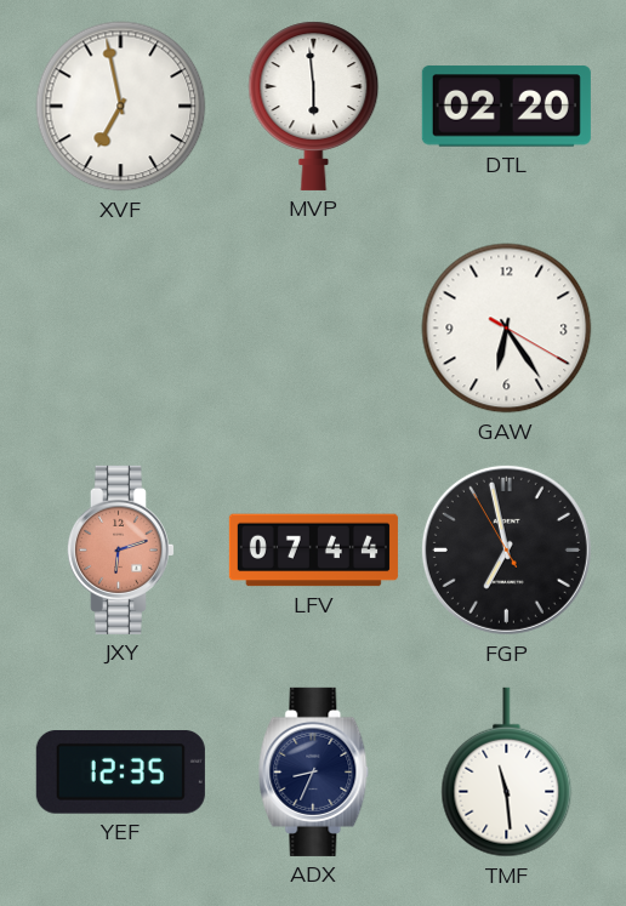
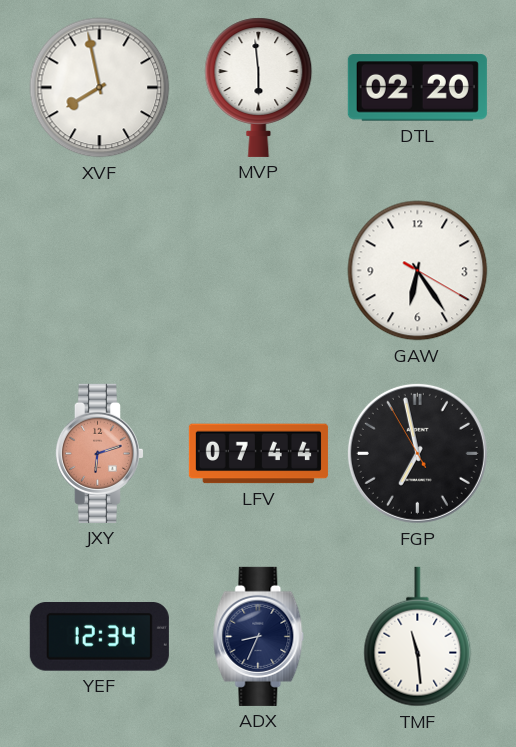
XVF: 6:58 -> 7:58
YEF: 12:35 -> 12:34
